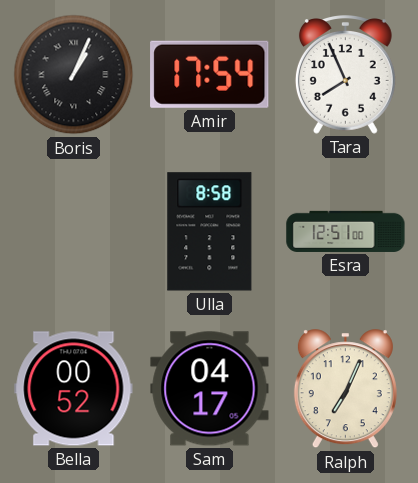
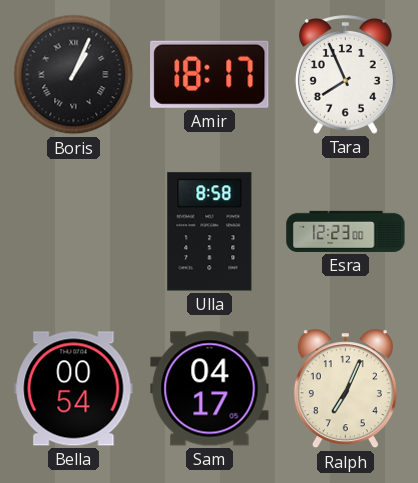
Amir: 17:54 -> 18:17
Esra: 12:51 -> 12:23
Bella: 00:52 -> 00:54
